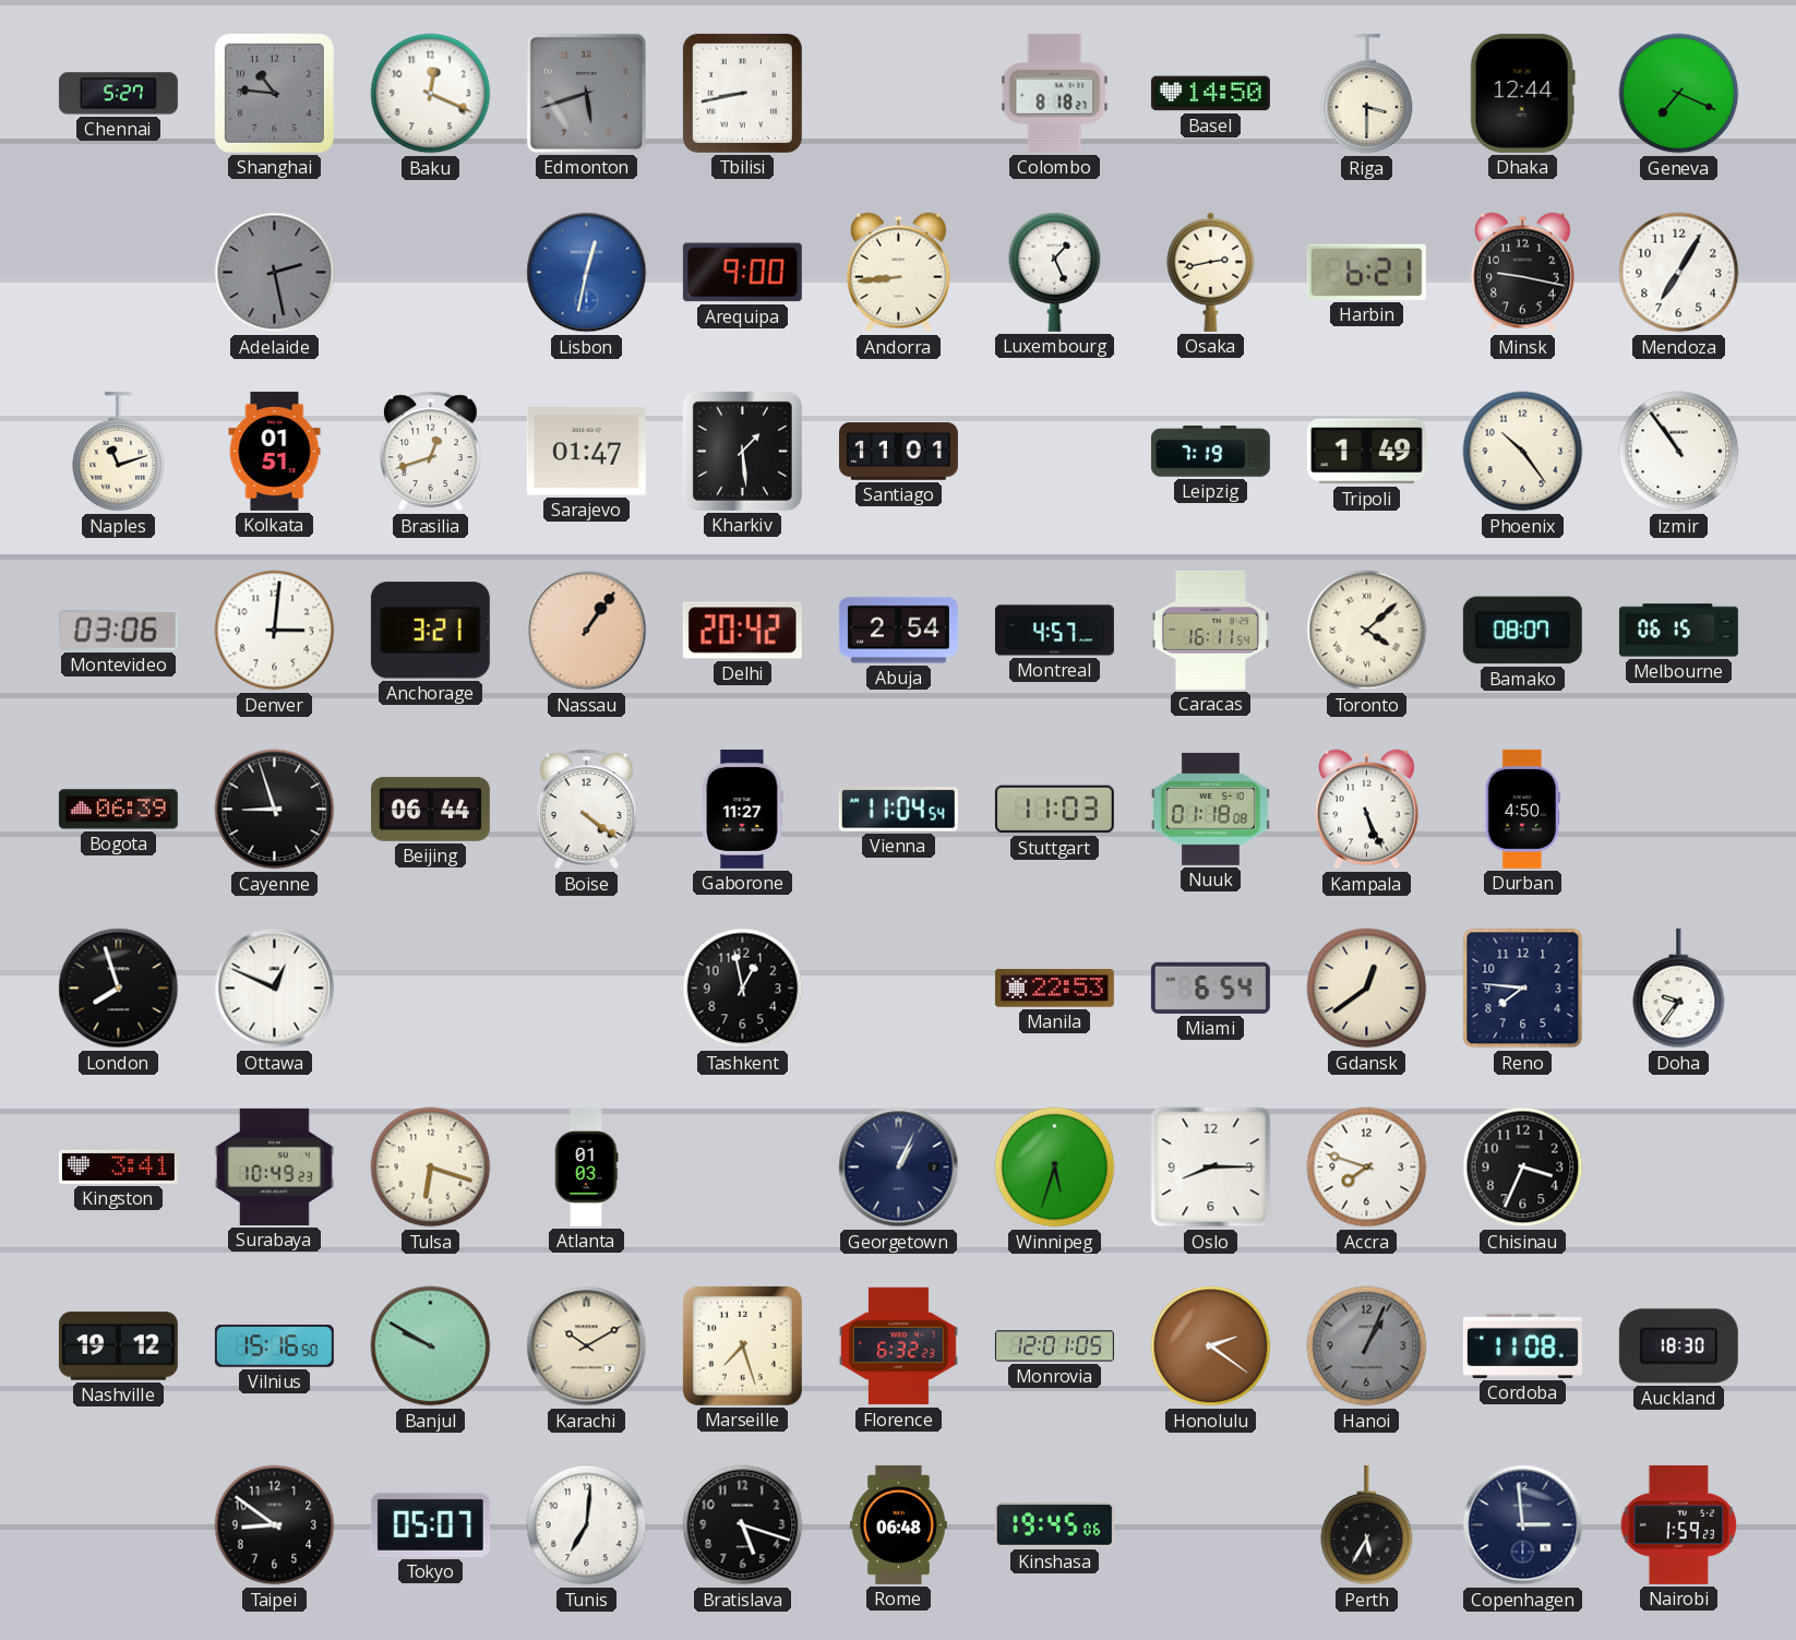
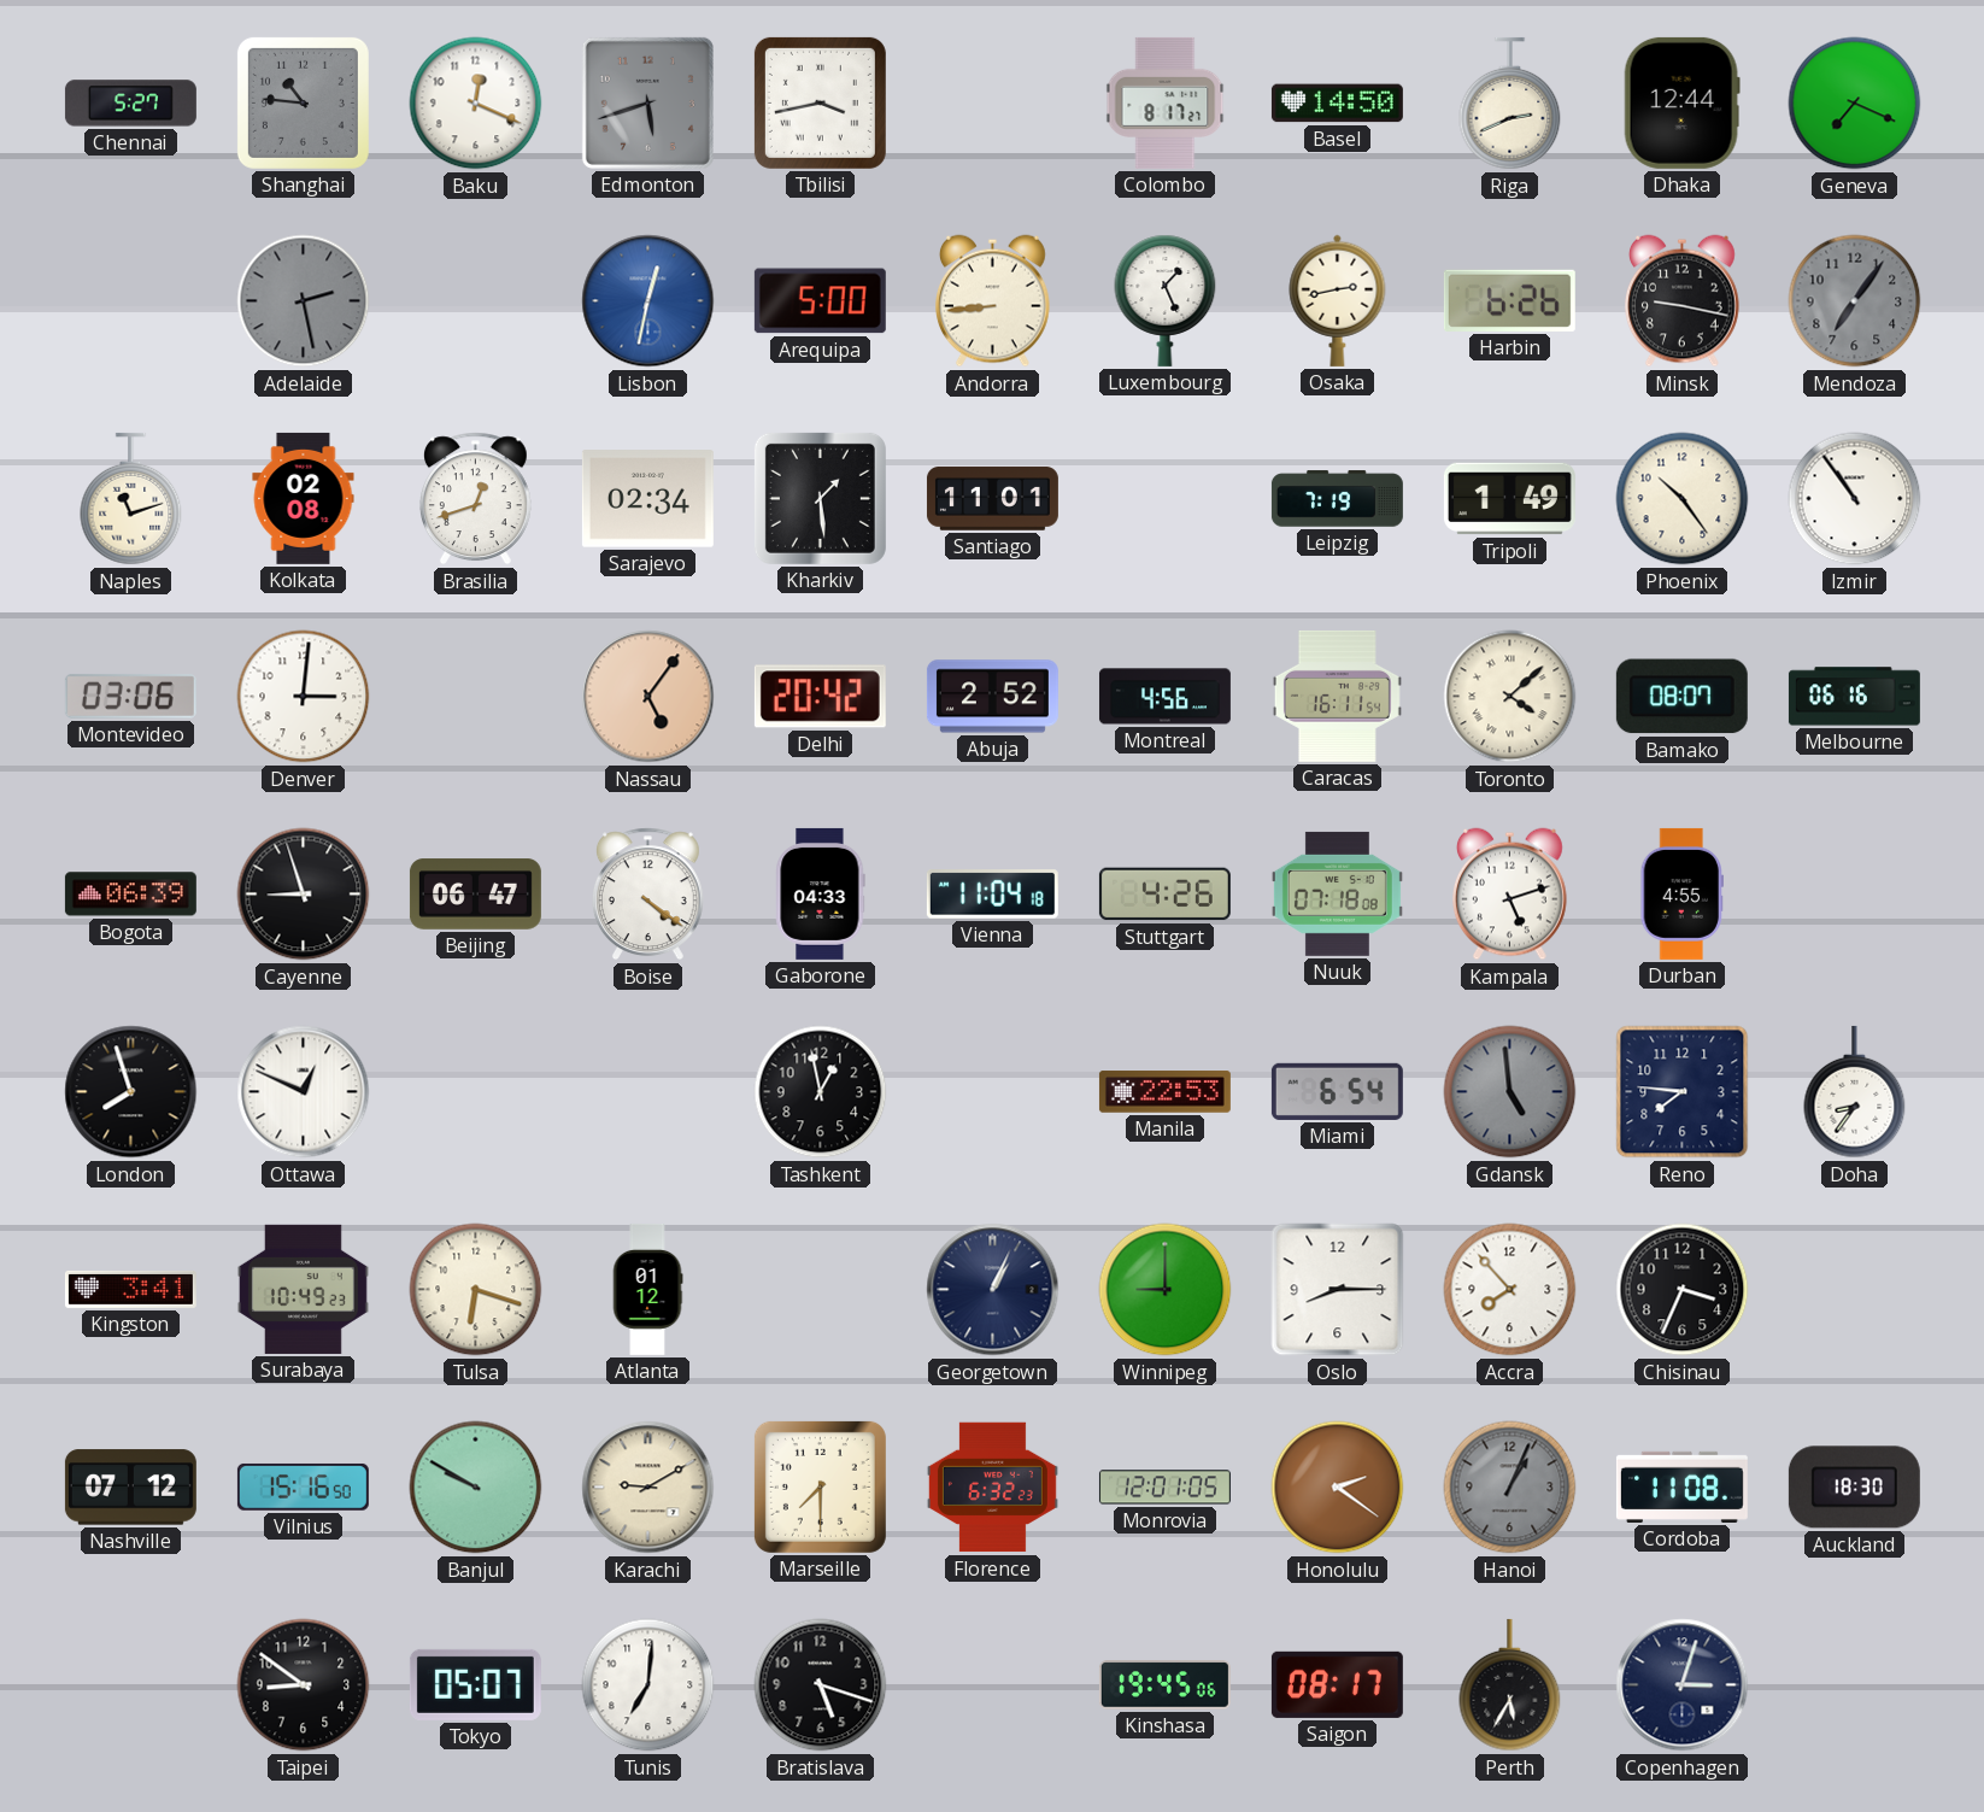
Tbilisi: 8:43 -> 3:43
Colombo: 8:18 -> 8:17
Riga: 3:30 -> 2:41
Arequipa: 9:00 -> 5:00
Harbin: 6:21 -> 6:26
Mendoza: 7:05 -> 7:06
Mendoza dial: white -> grey
Kolkata: 01:51 -> 02:08
Sarajevo: 01:47 -> 02:34
Anchorage: 3:21 -> none
Nassau: 1:06 -> 5:06
Abuja: 2:54 -> 2:52
Montreal: 4:57 -> 4:56
Melbourne: 06:15 -> 06:16
Beijing: 06:44 -> 06:47
Gaborone: 11:27 -> 04:33
Vienna: 11:04:54 -> 11:04:18
Stuttgart: 11:03 -> 4:26
Nuuk: 01:18 -> 07:18
Kampala: 5:26 -> 5:12
Durban: 4:50 -> 4:55
Gdansk: 12:39 -> 4:59
Gdansk dial: cream -> grey
Doha: 9:36 -> 8:36
Atlanta: 01:03 -> 01:12
Winnipeg: 5:33 -> 9:00
Accra: 7:48 -> 7:53
Nashville: 19:12 -> 07:12
Karachi: 10:10 -> 9:10
Marseille: 7:27 -> 7:30
Rome: 06:48 -> none
Saigon: none -> 08:17
Copenhagen: 2:59 -> 3:03
Nairobi: 1:59 -> none
